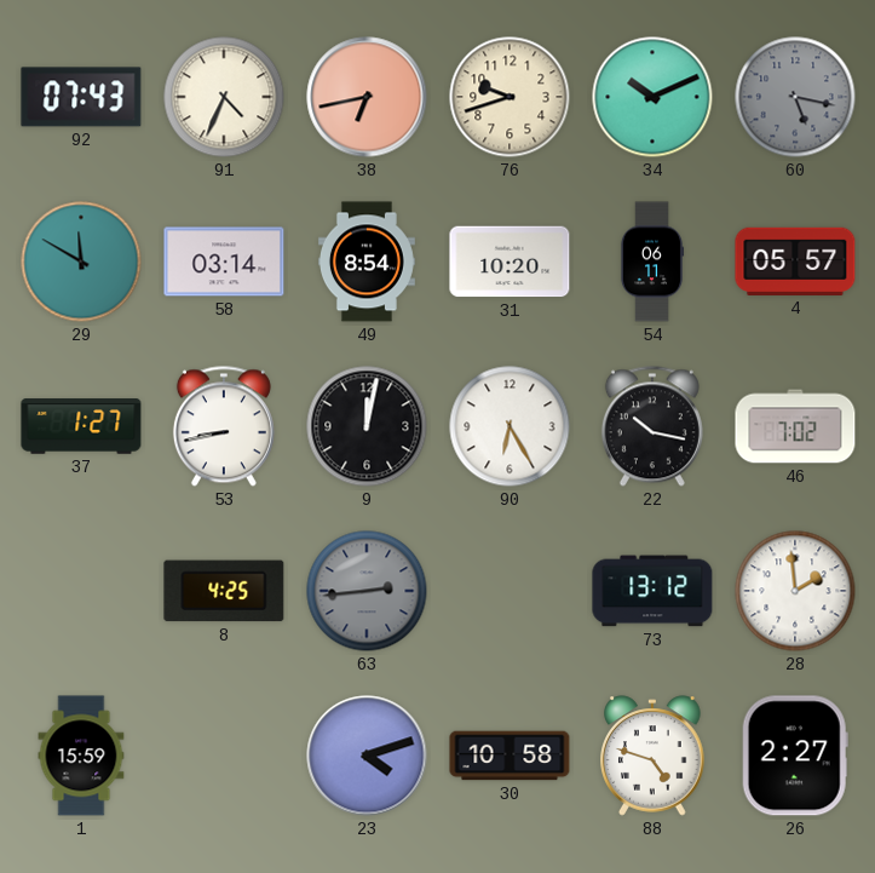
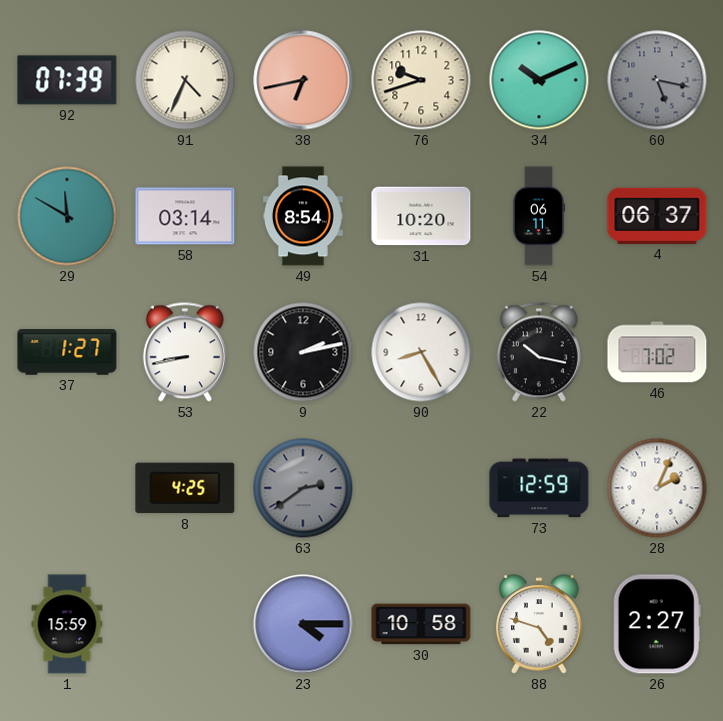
92: 07:43 -> 07:39
4: 05:57 -> 06:37
9: 12:02 -> 2:13
90: 6:25 -> 8:25
63: 2:44 -> 2:39
73: 13:12 -> 12:59
28: 1:59 -> 2:04
23: 4:12 -> 4:15
